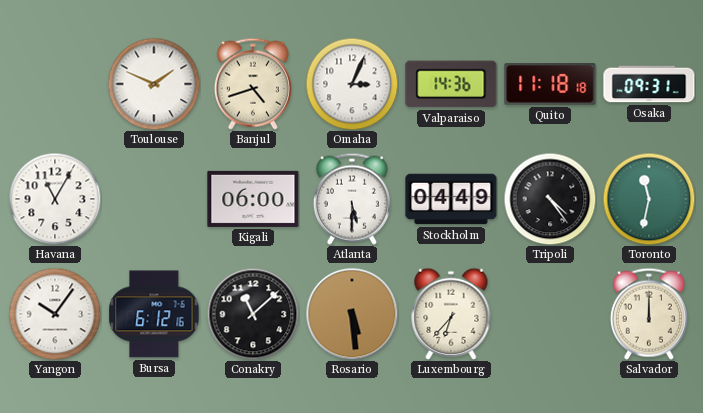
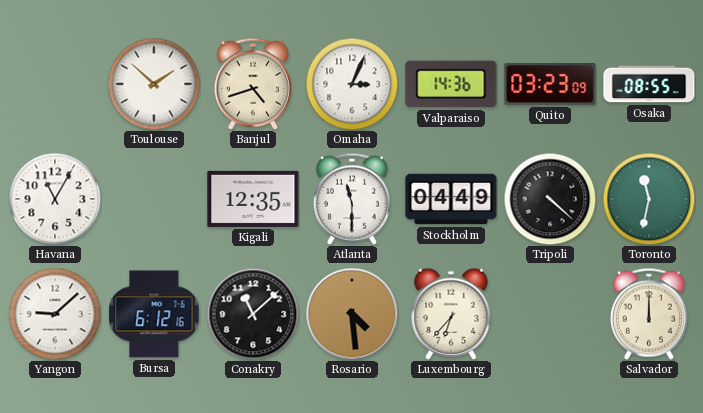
Toulouse: 1:49 -> 1:52
Quito: 11:18 -> 03:23
Osaka: 09:31 -> 08:55
Kigali: 06:00 -> 12:35
Atlanta: 5:30 -> 11:30
Tripoli: 4:24 -> 4:22
Yangon: 10:06 -> 9:08
Rosario: 5:29 -> 4:29
